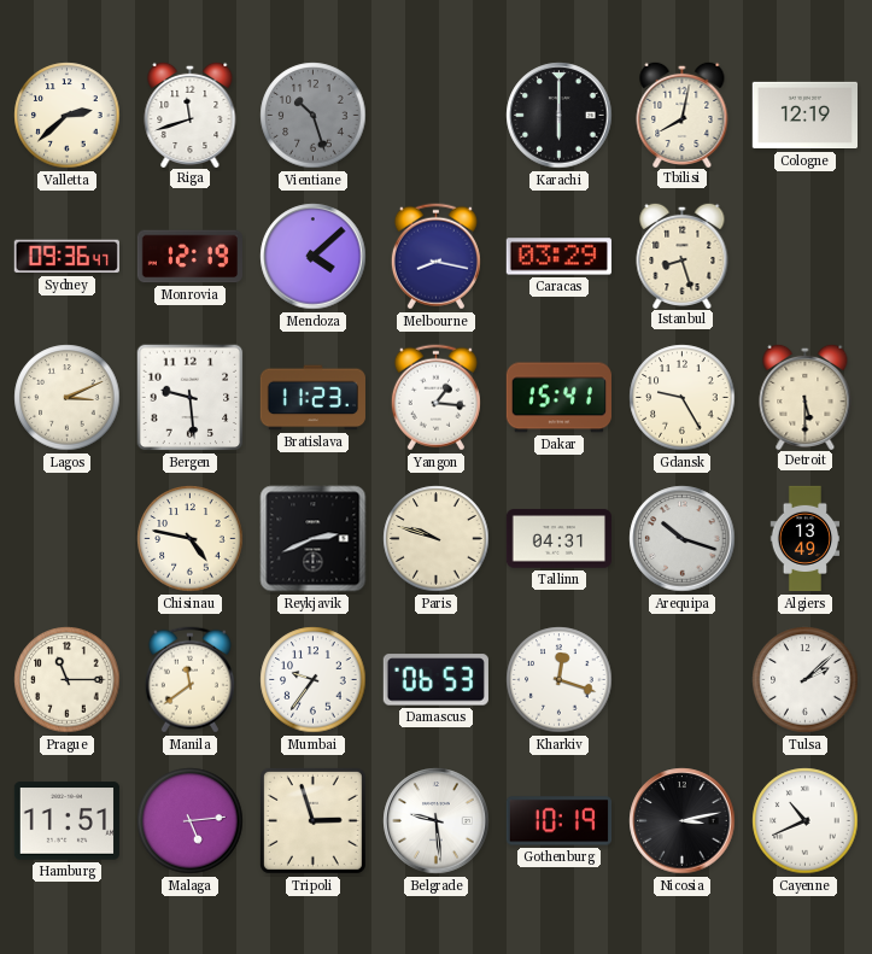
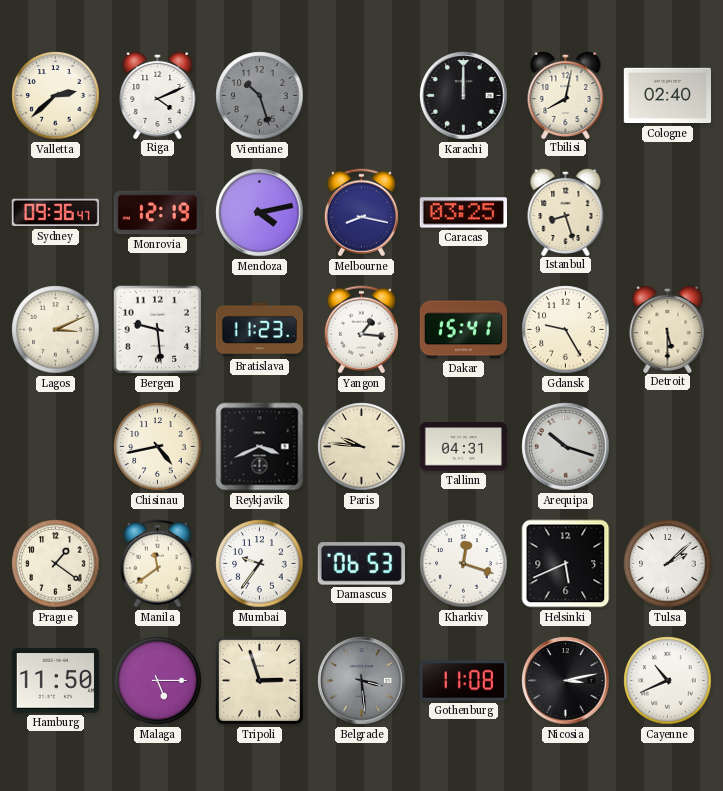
Riga: 11:42 -> 4:11
Karachi: 6:00 -> 12:00
Cologne: 12:19 -> 02:40
Mendoza: 4:08 -> 4:13
Caracas: 03:29 -> 03:25
Chisinau: 4:47 -> 4:43
Reykjavik: 2:41 -> 3:41
Paris: 9:48 -> 9:46
Algiers: 13:49 -> none
Prague: 11:15 -> 1:21
Helsinki: none -> 5:41
Hamburg: 11:51 -> 11:50
Malaga: 5:14 -> 5:15
Belgrade: 9:29 -> 3:29
Belgrade dial: white -> grey
Gothenburg: 10:19 -> 11:08
